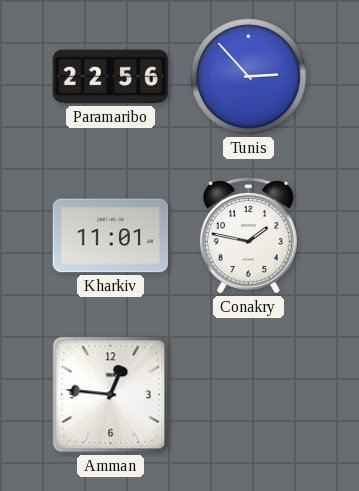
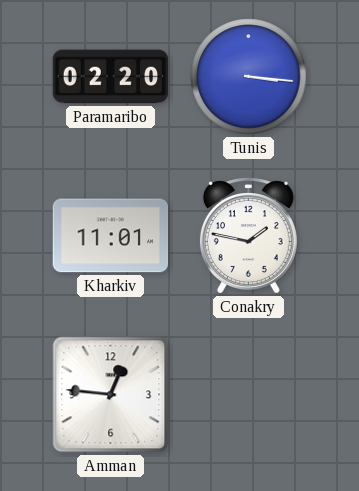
Paramaribo: 22:56 -> 02:20
Tunis: 2:53 -> 3:16
